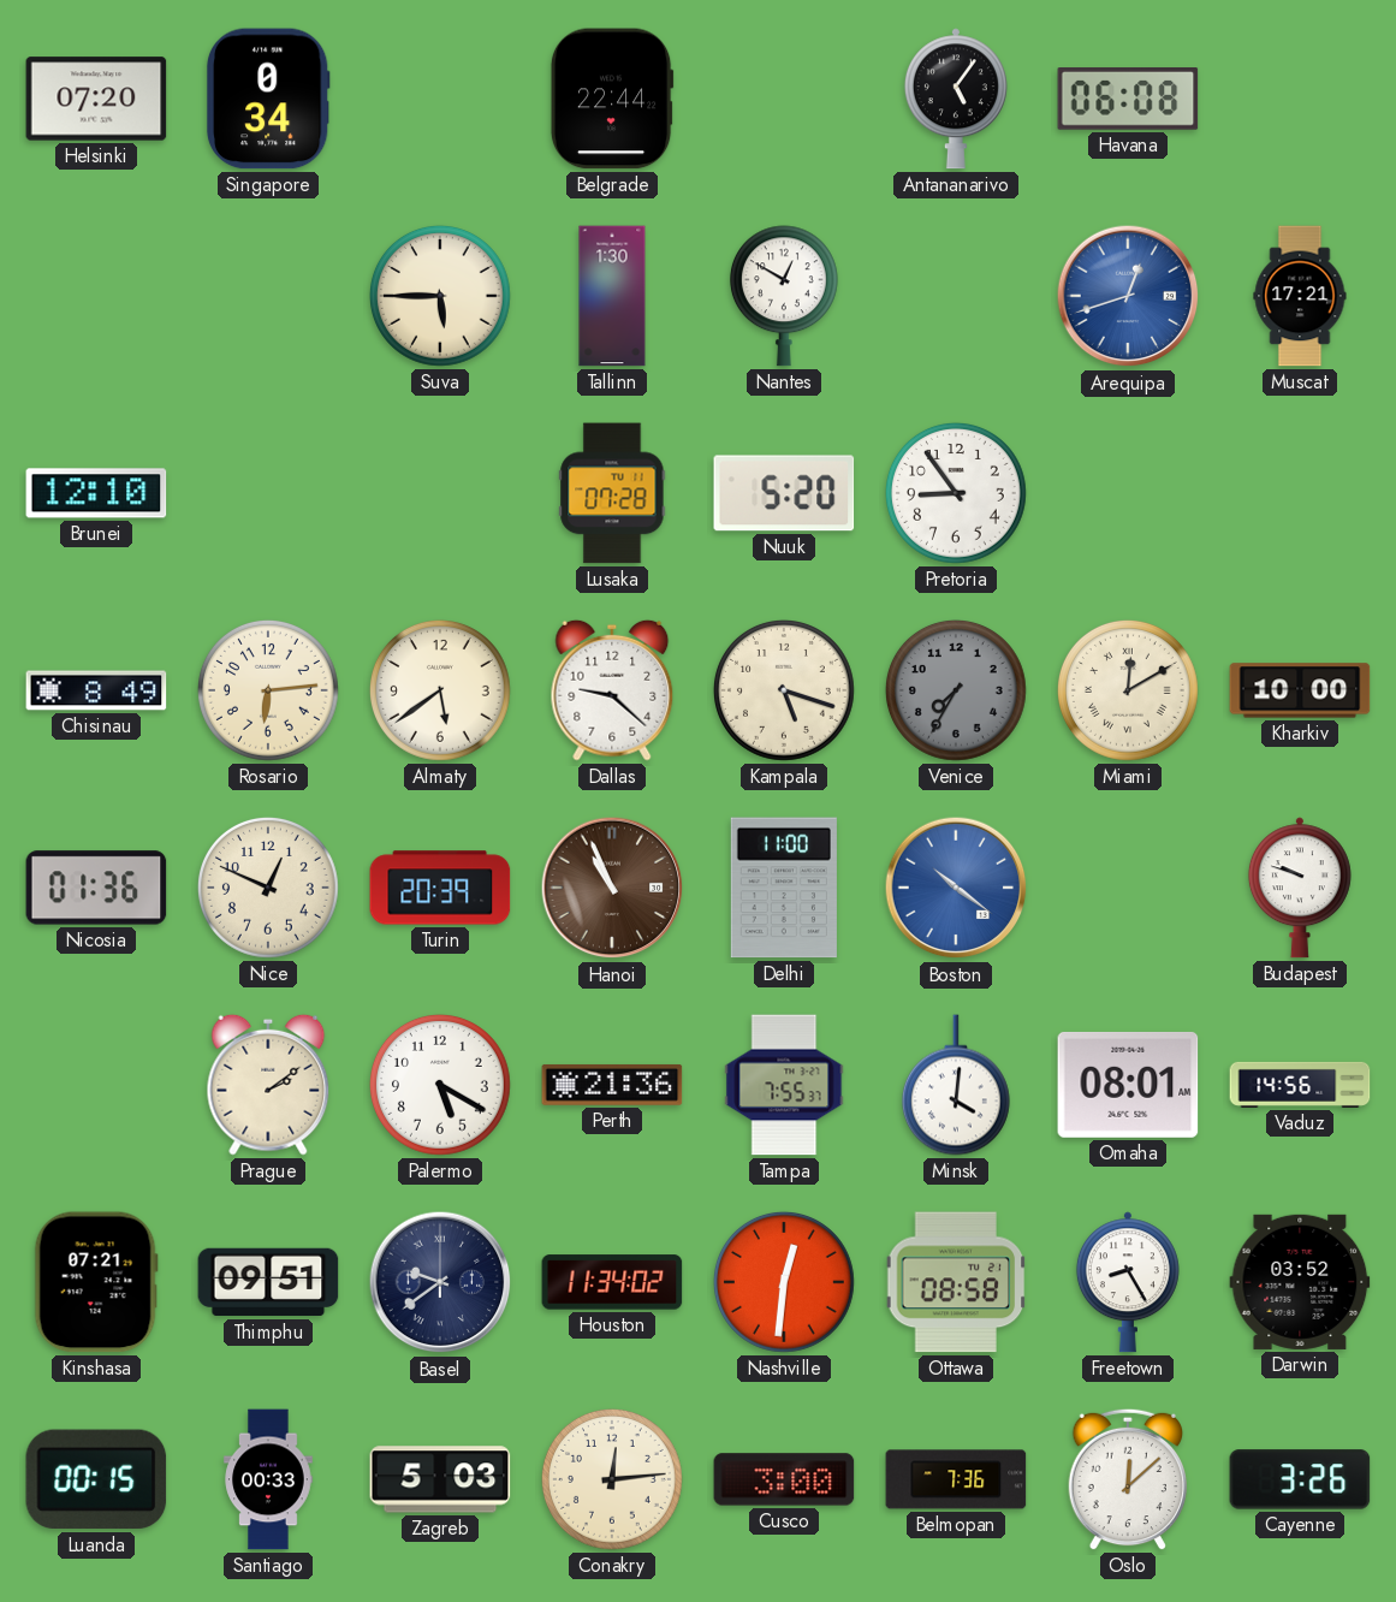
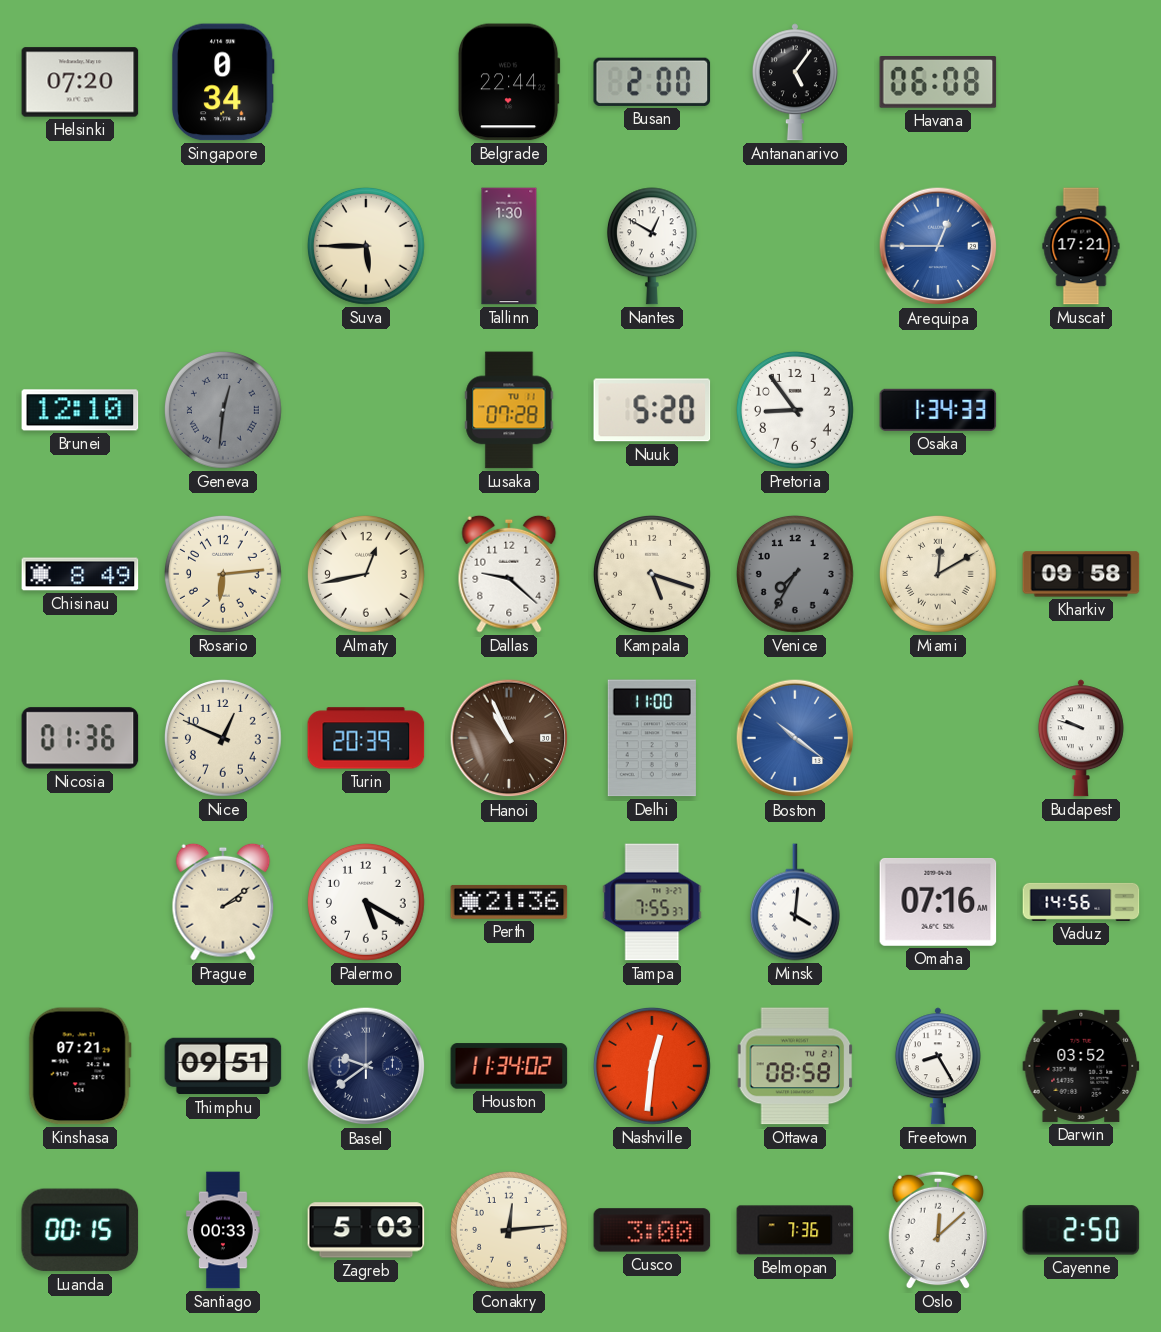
Busan: none -> 2:00
Arequipa: 12:42 -> 12:45
Geneva: none -> 12:31
Osaka: none -> 1:34
Almaty: 5:39 -> 12:43
Kharkiv: 10:00 -> 09:58
Omaha: 08:01 -> 07:16
Cayenne: 3:26 -> 2:50
